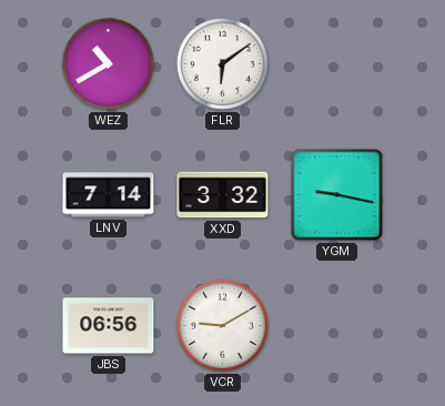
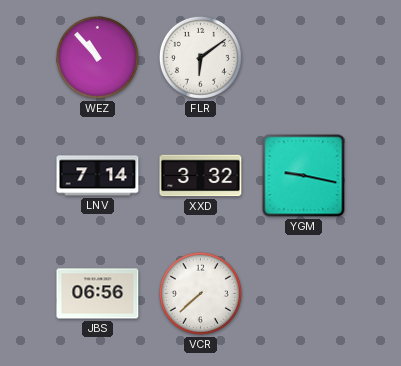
WEZ: 10:40 -> 10:53
VCR: 9:10 -> 7:38
